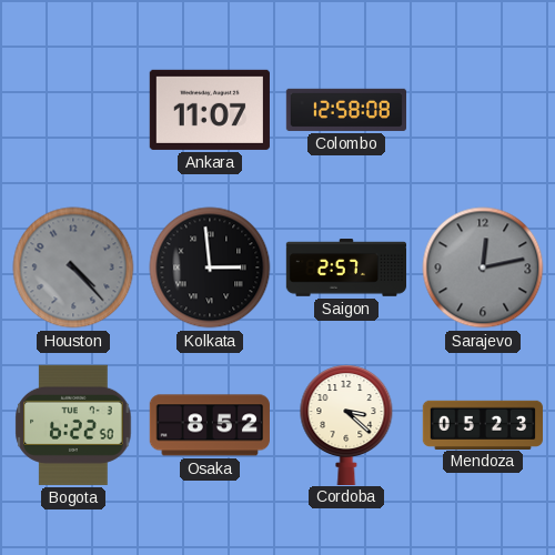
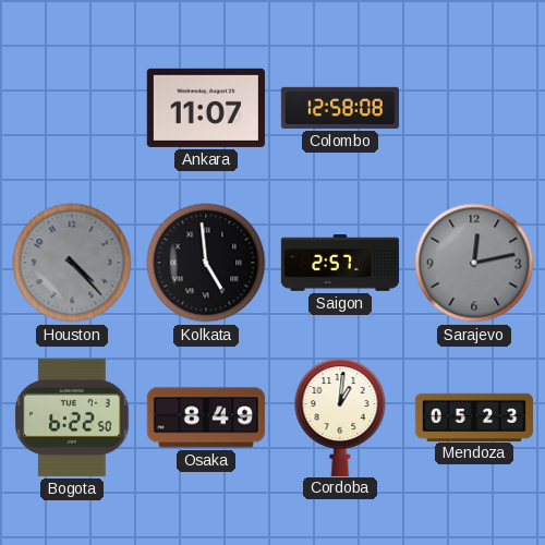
Kolkata: 2:59 -> 4:59
Osaka: 8:52 -> 8:49
Cordoba: 3:22 -> 1:01
